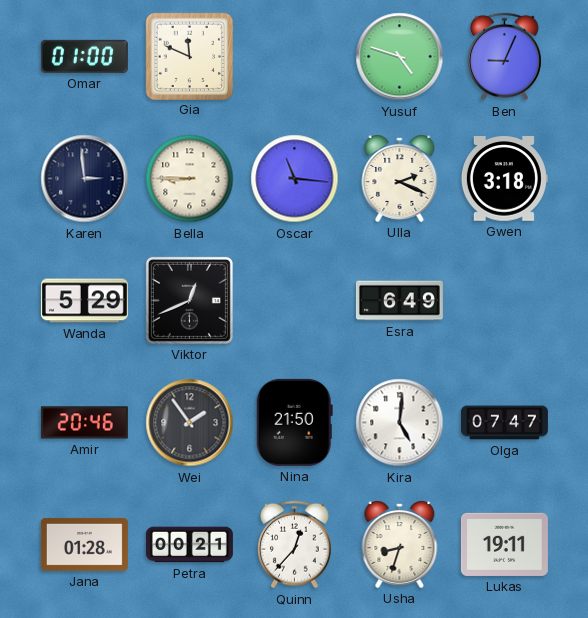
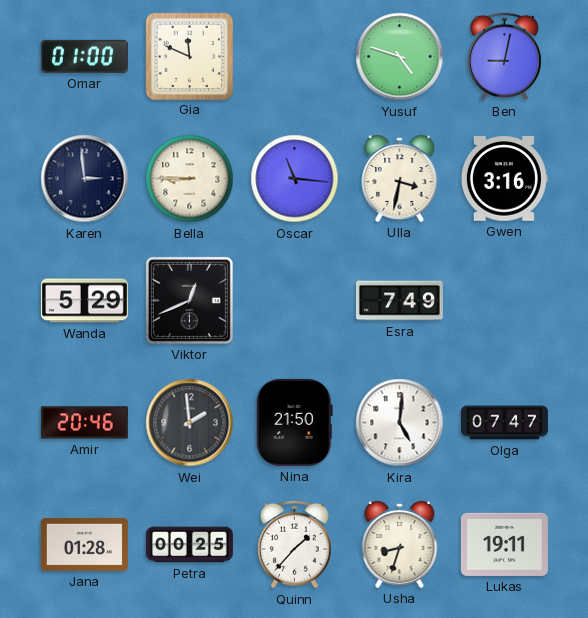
Ben: 9:04 -> 9:02
Ulla: 2:19 -> 3:32
Gwen: 3:18 -> 3:16
Esra: 6:49 -> 7:49
Wei: 1:54 -> 1:59
Petra: 00:21 -> 00:25
Quinn: 12:37 -> 1:37
